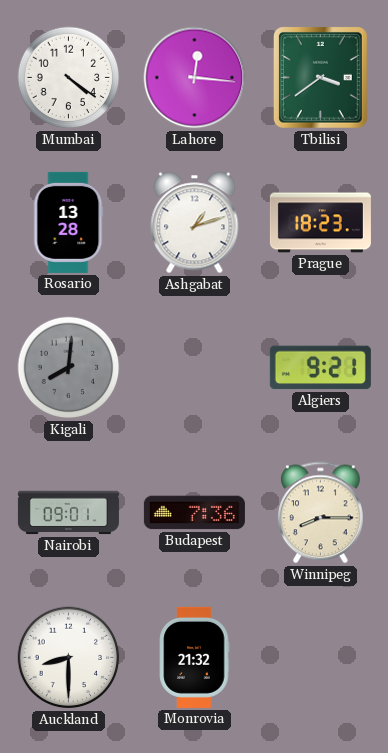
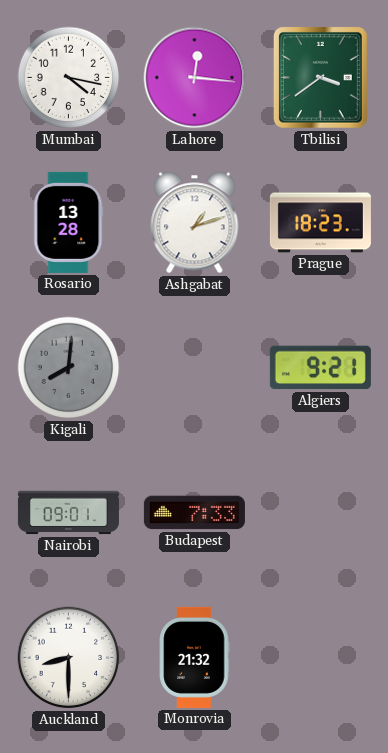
Mumbai: 4:21 -> 4:17
Budapest: 7:36 -> 7:33
Winnipeg: 8:15 -> none
